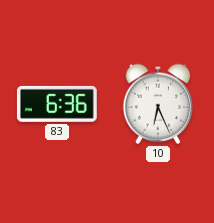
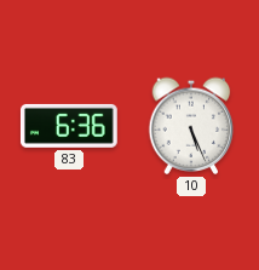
10: 6:26 -> 5:26
